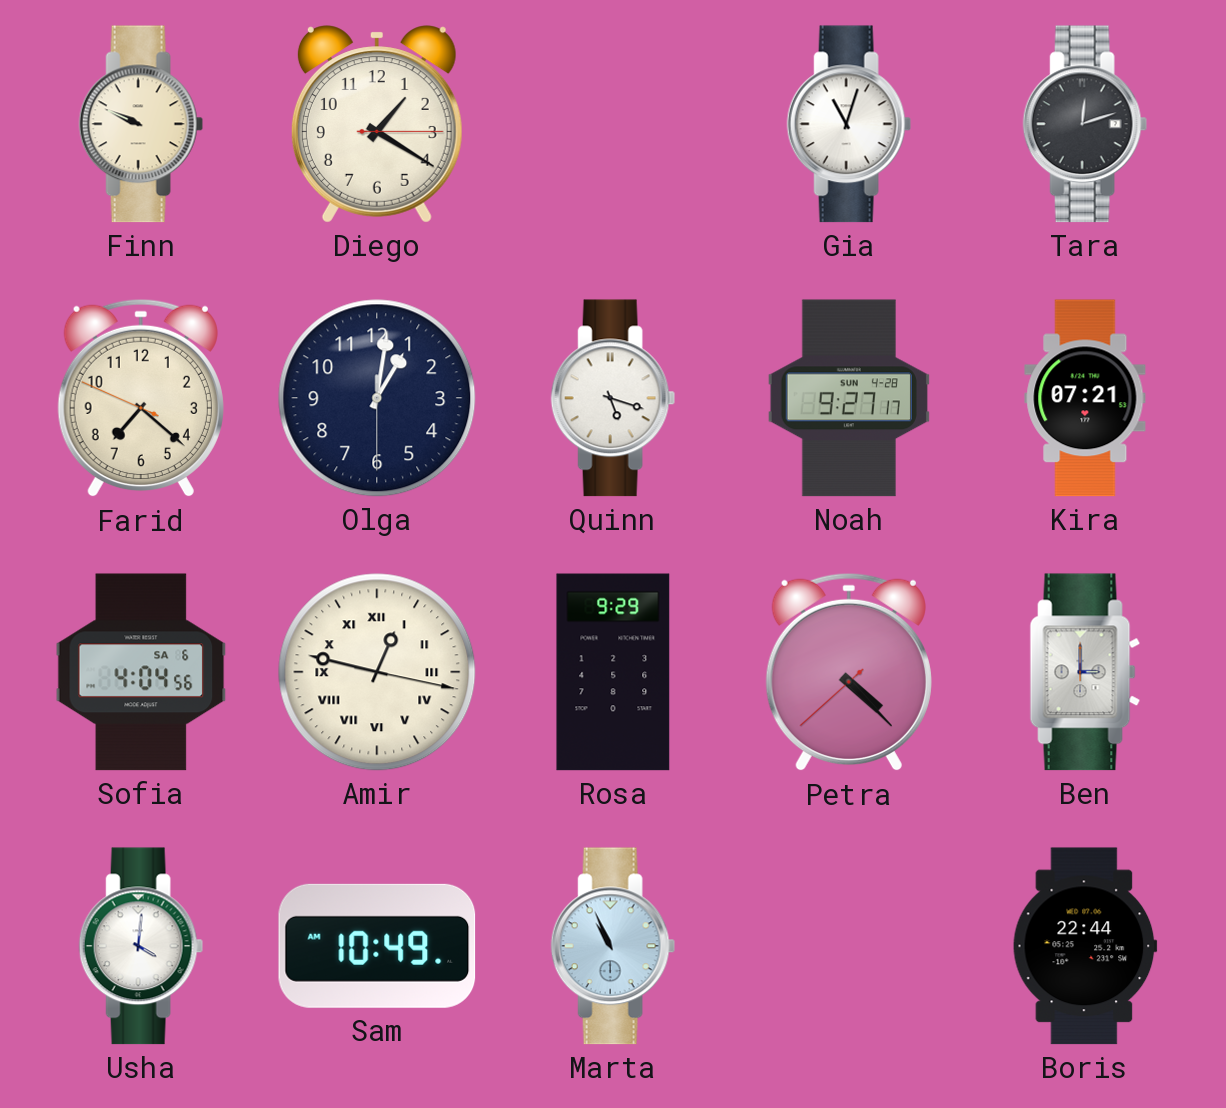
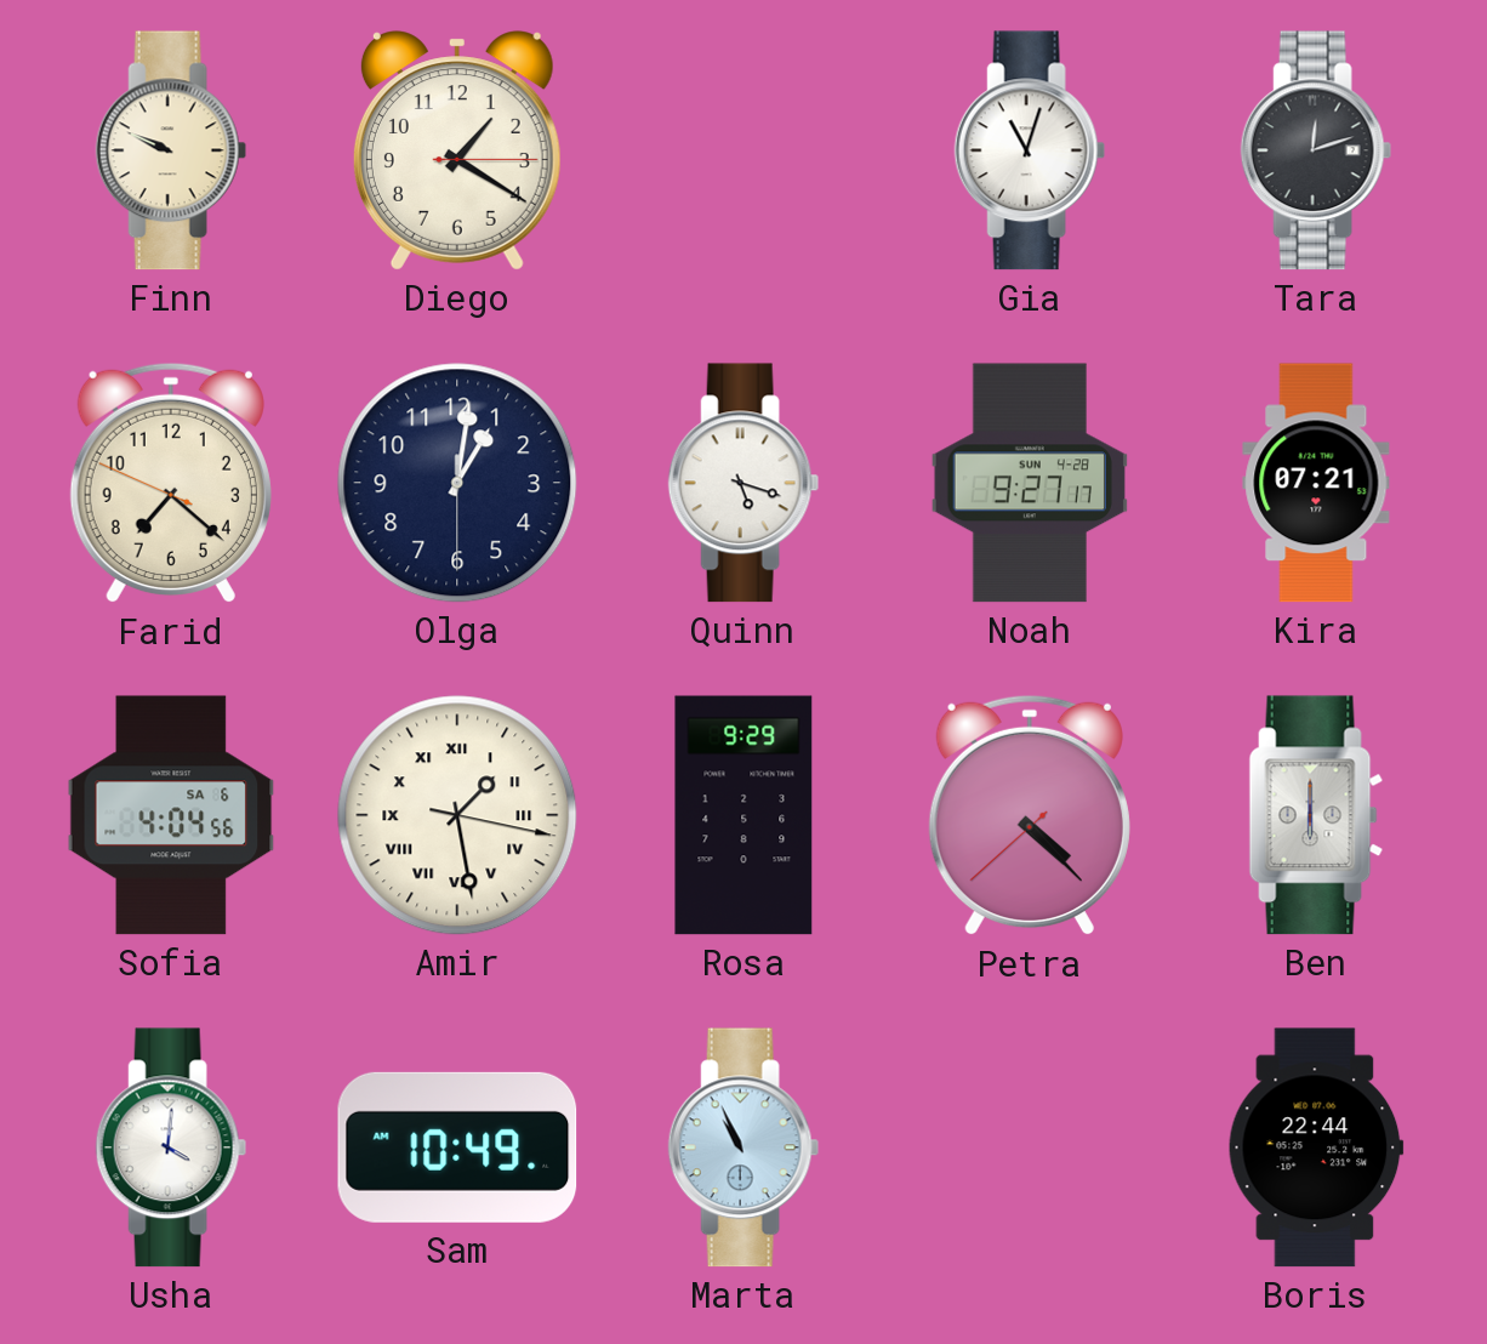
Amir: 12:47 -> 1:28
Ben: 3:00 -> 6:00
